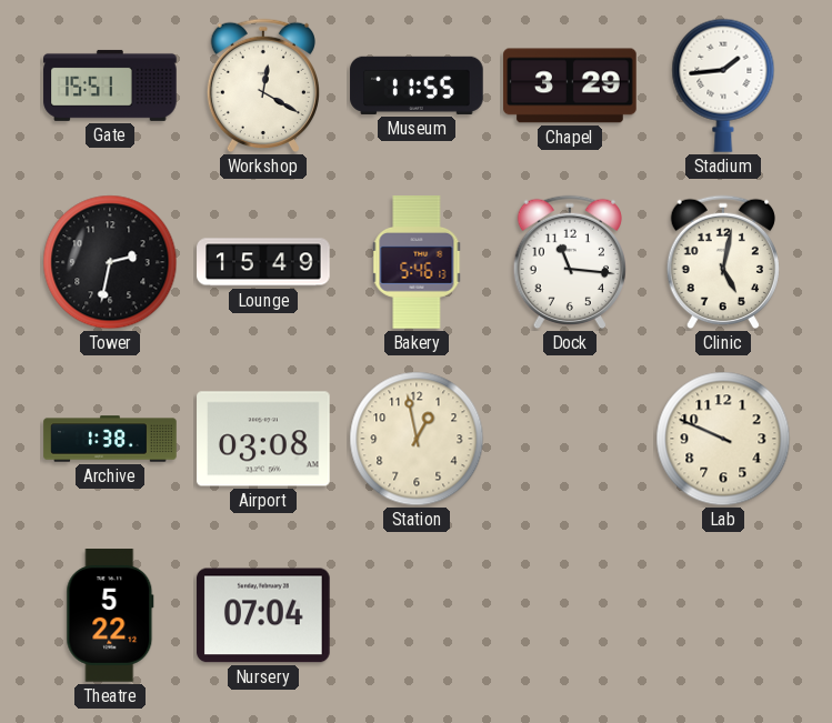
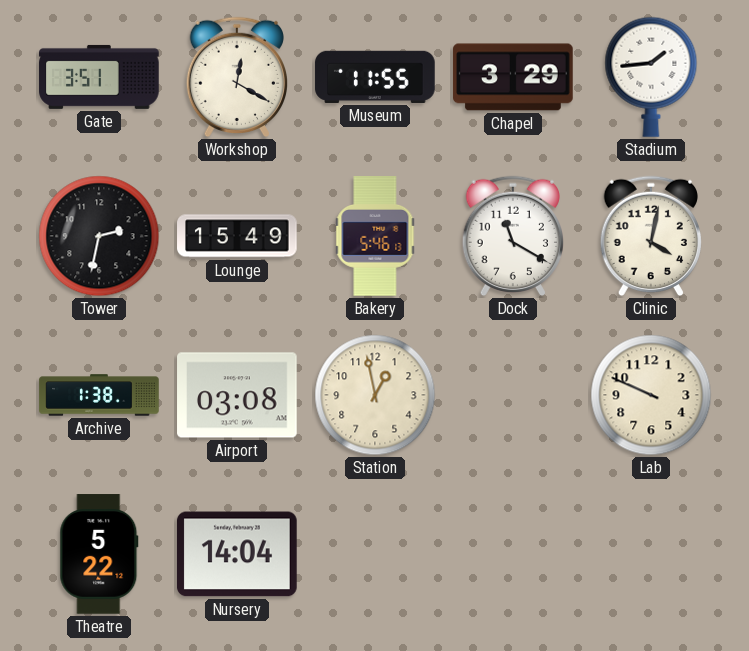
Gate: 15:51 -> 3:51
Dock: 11:16 -> 11:20
Clinic: 5:02 -> 4:02
Nursery: 07:04 -> 14:04
